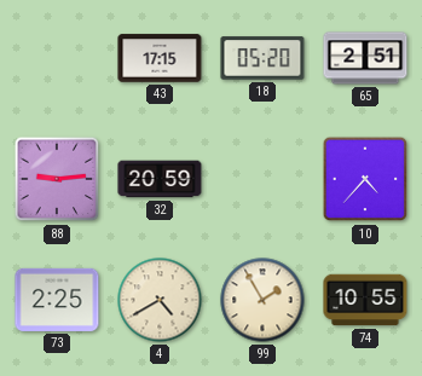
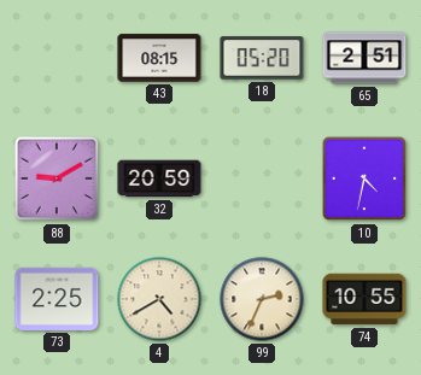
43: 17:15 -> 08:15
88: 9:14 -> 9:10
10: 4:37 -> 4:32
99: 1:55 -> 2:34
